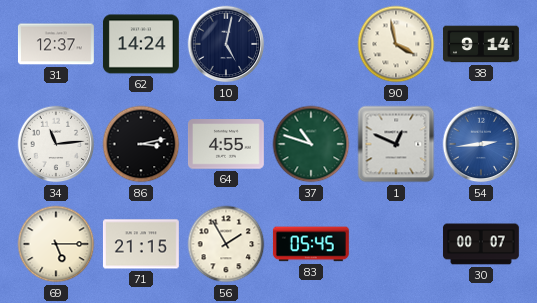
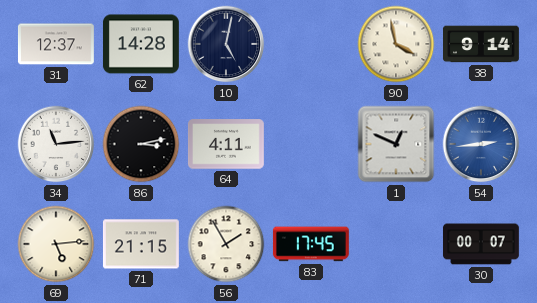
62: 14:24 -> 14:28
64: 4:55 -> 4:11
37: 10:48 -> none
69: 5:15 -> 5:14
83: 05:45 -> 17:45
